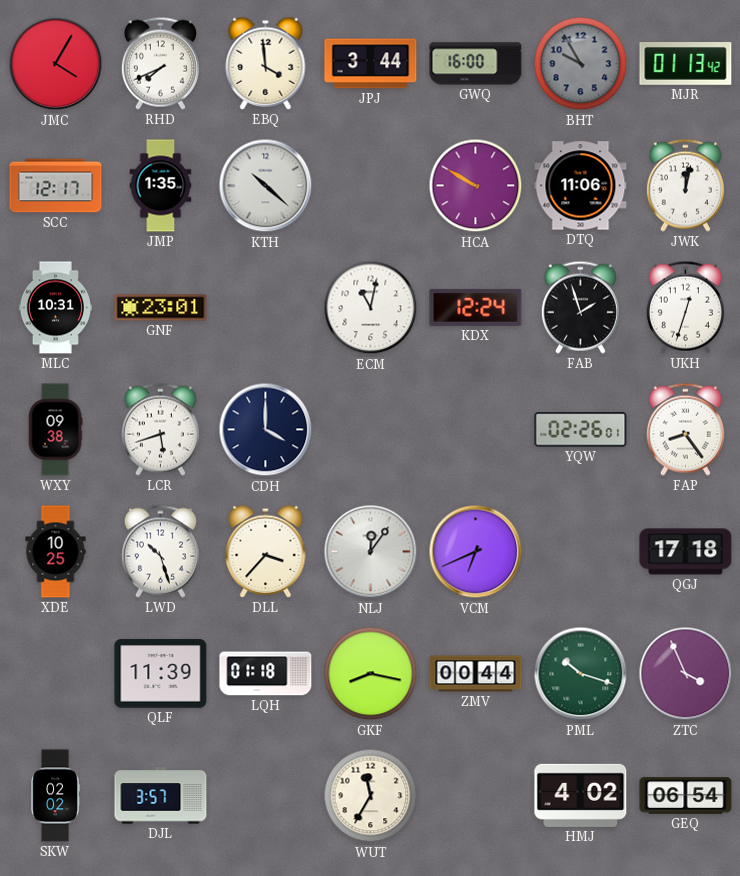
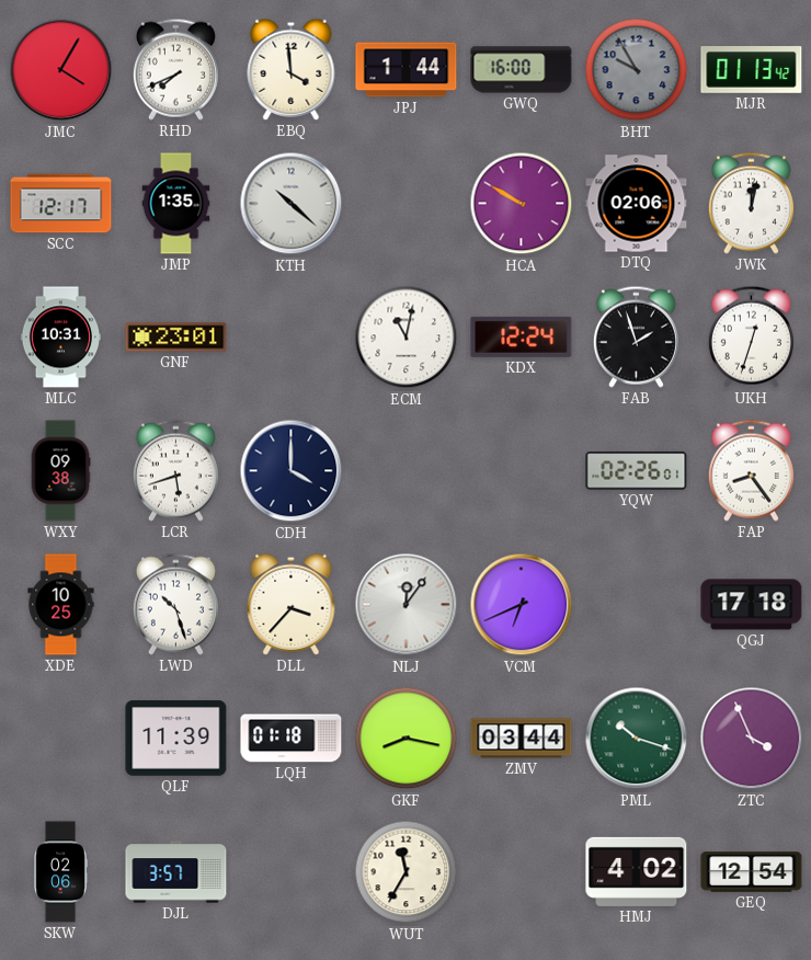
JPJ: 3:44 -> 1:44
DTQ: 11:06 -> 02:06
ZMV: 00:44 -> 03:44
SKW: 02:02 -> 02:06
GEQ: 06:54 -> 12:54
